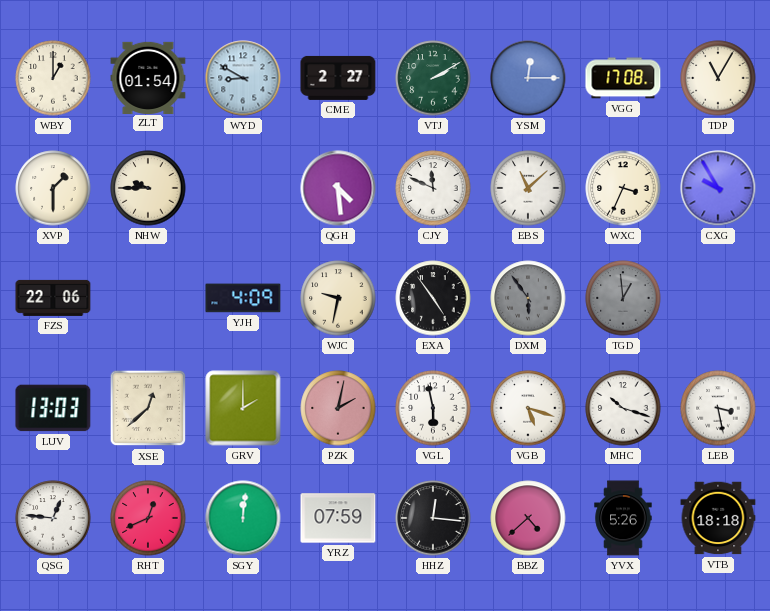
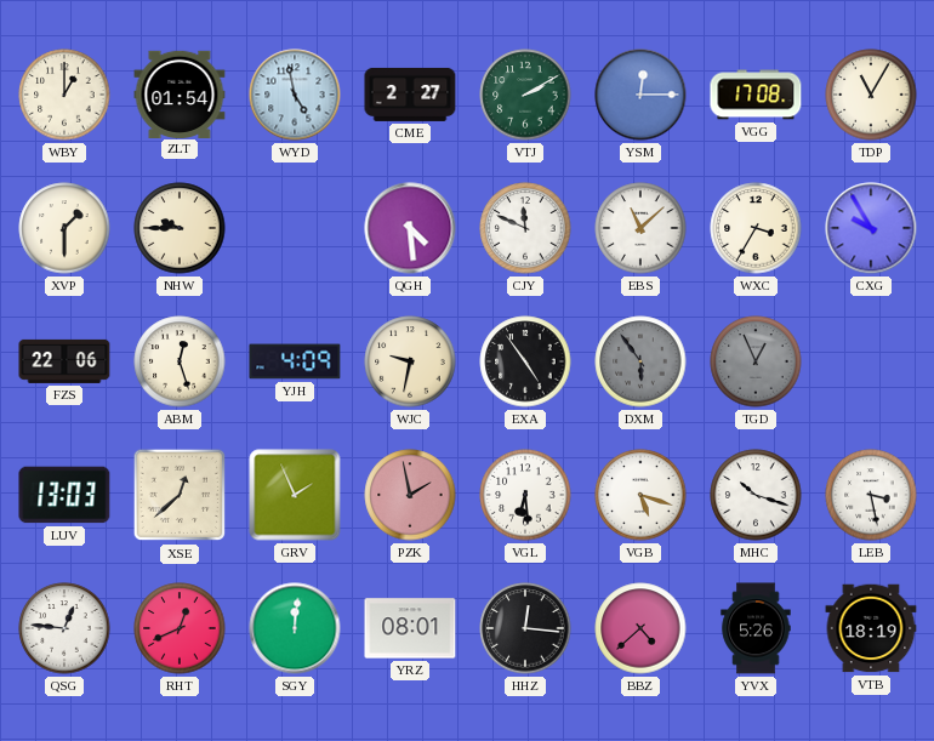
WYD: 8:50 -> 4:58
WXC: 3:34 -> 3:35
ABM: none -> 12:27
TGD: 12:59 -> 12:56
GRV: 2:00 -> 1:56
PZK: 2:02 -> 1:58
VGL: 5:58 -> 6:29
YRZ: 07:59 -> 08:01
VTB: 18:18 -> 18:19
